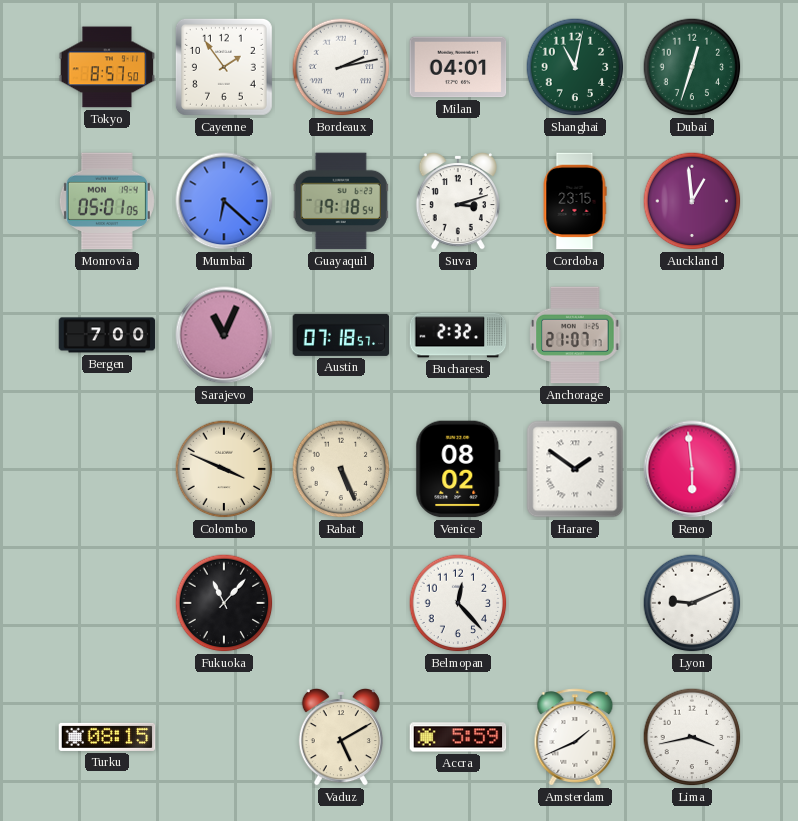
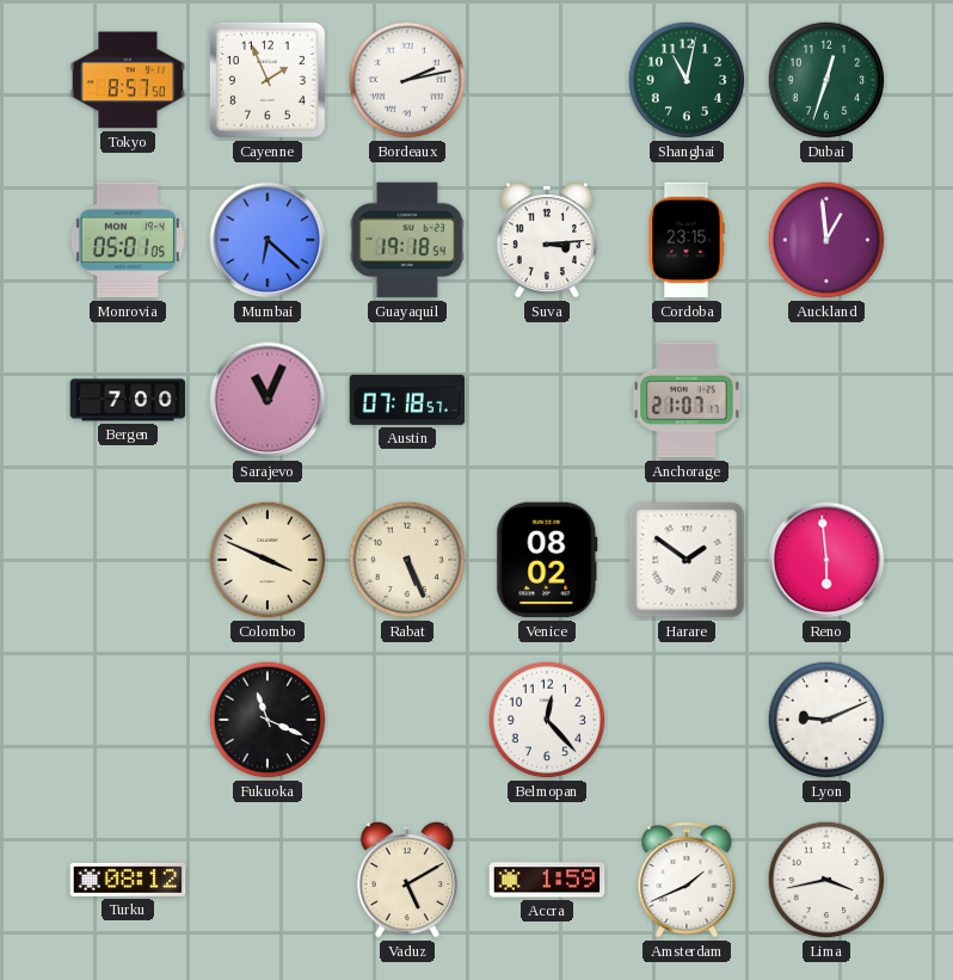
Cayenne: 1:54 -> 1:56
Milan: 04:01 -> none
Suva: 3:12 -> 3:14
Bucharest: 2:32 -> none
Fukuoka: 11:07 -> 11:19
Turku: 08:15 -> 08:12
Accra: 5:59 -> 1:59
